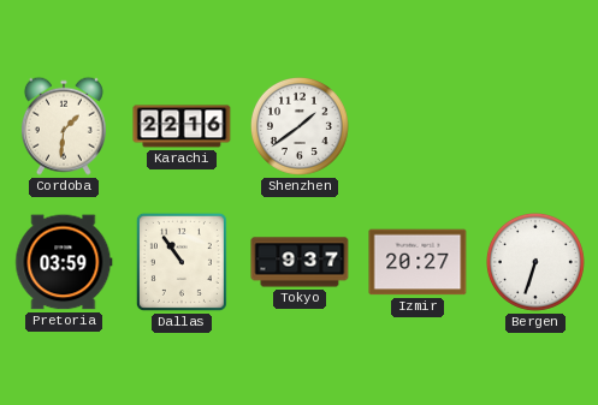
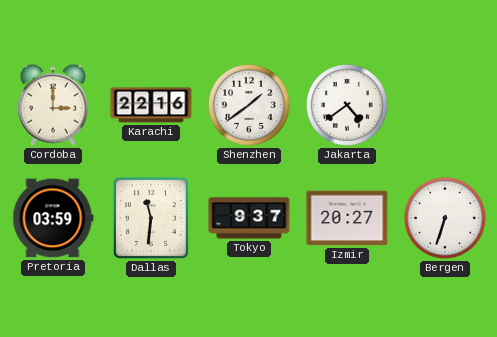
Cordoba: 1:31 -> 3:00
Jakarta: none -> 4:39
Dallas: 10:54 -> 11:31
